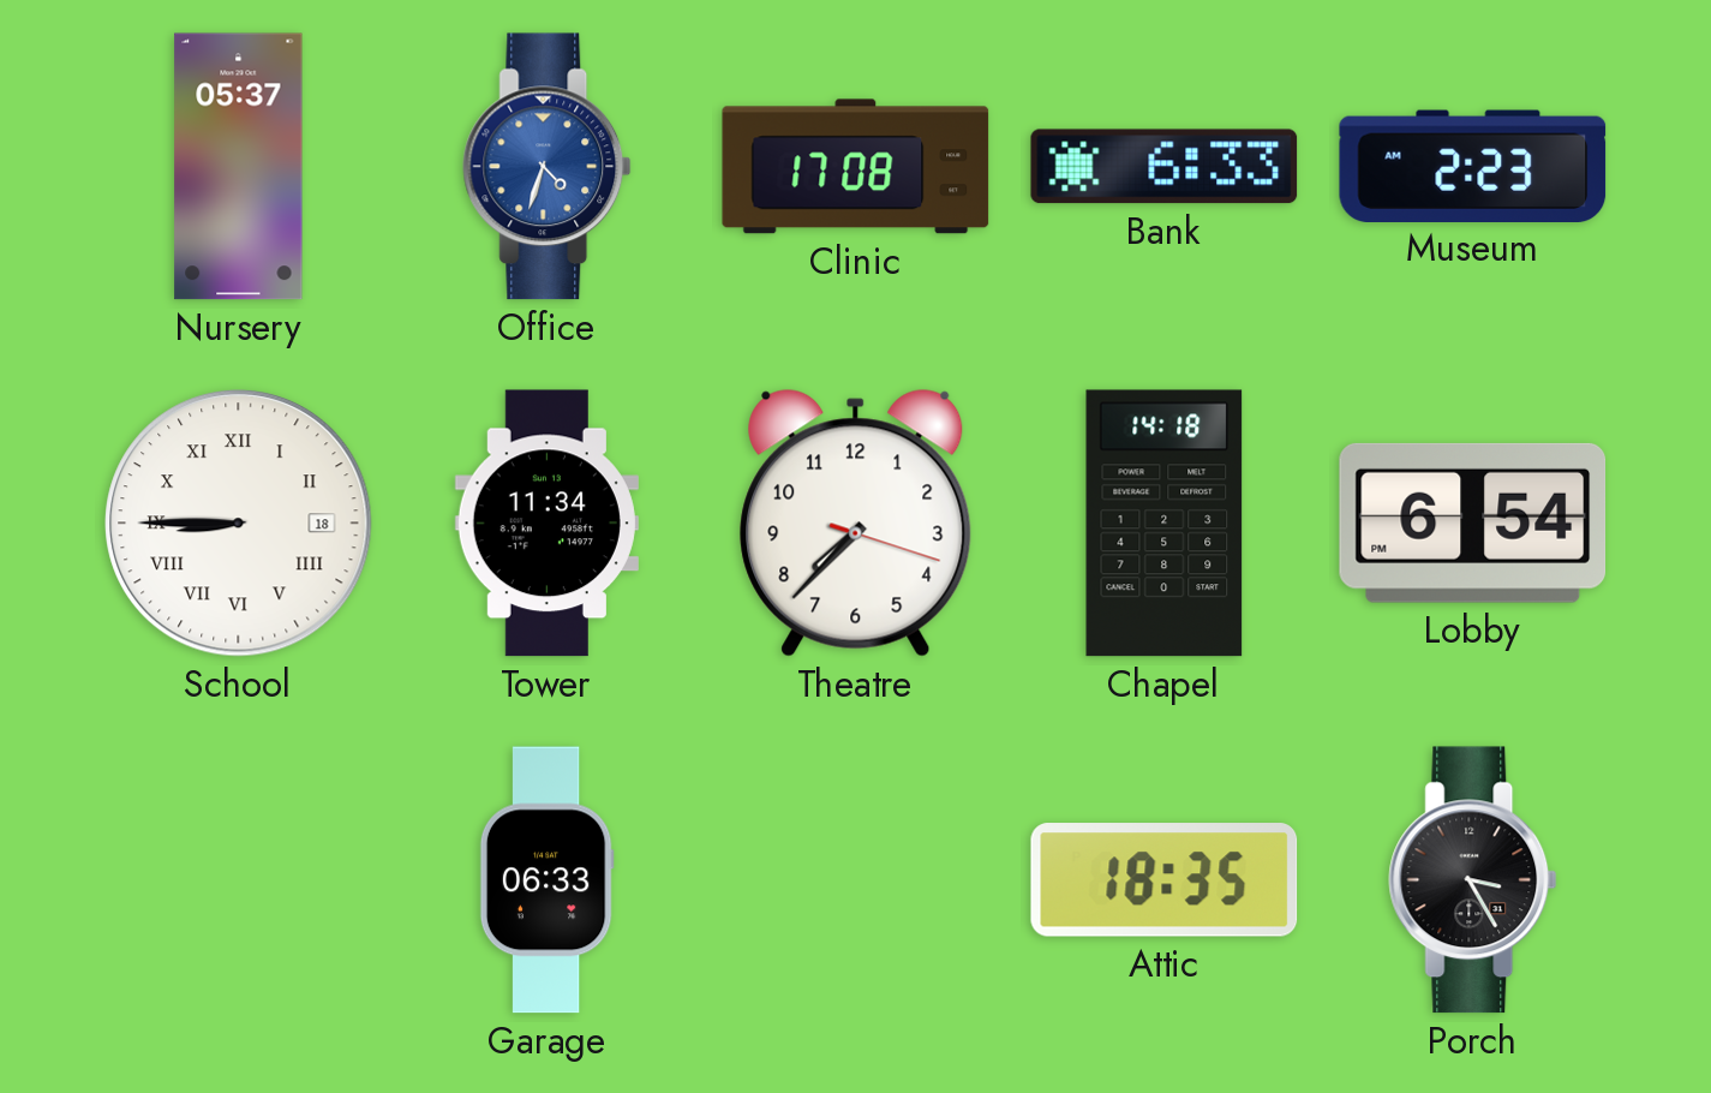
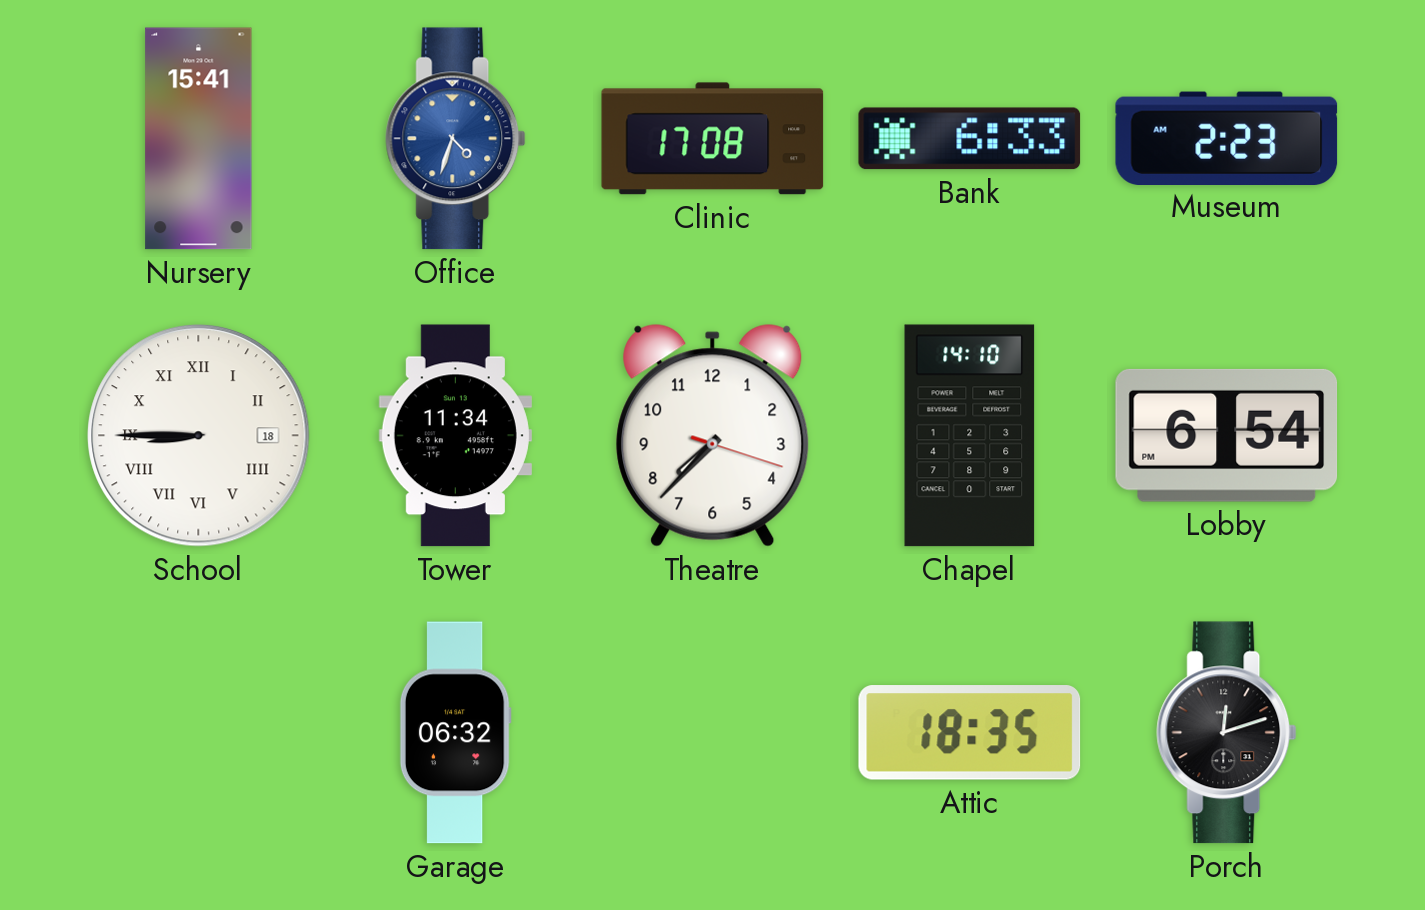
Nursery: 05:37 -> 15:41
Chapel: 14:18 -> 14:10
Garage: 06:33 -> 06:32
Porch: 3:25 -> 12:12
